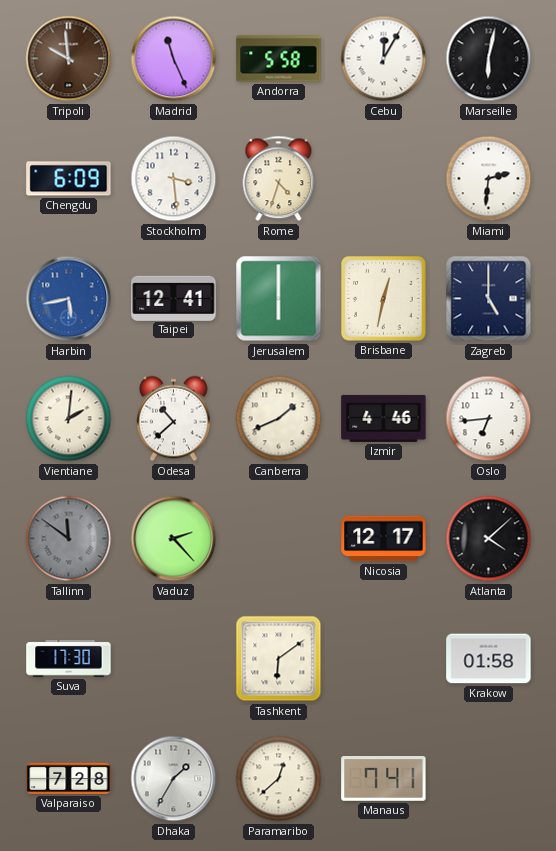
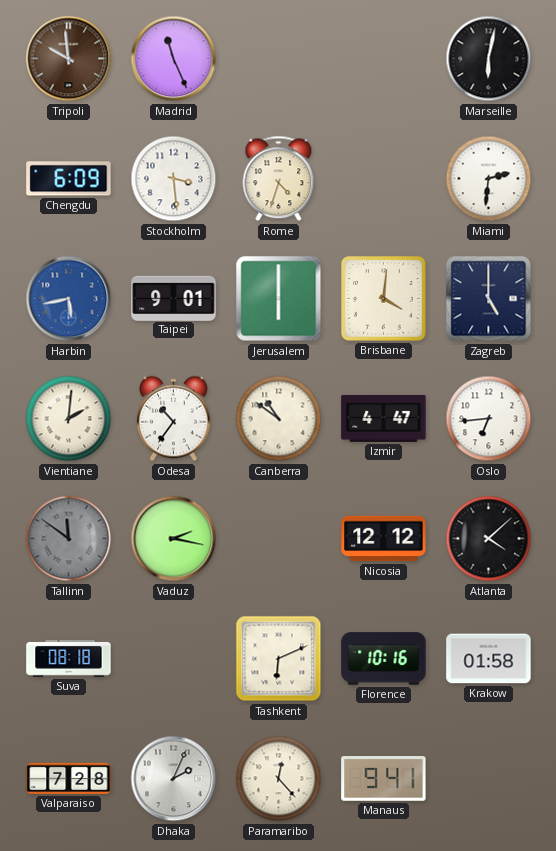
Andorra: 5:58 -> none
Cebu: 12:05 -> none
Taipei: 12:41 -> 9:01
Brisbane: 12:32 -> 4:01
Odesa: 10:38 -> 10:36
Canberra: 1:41 -> 10:51
Izmir: 4:46 -> 4:47
Vaduz: 2:23 -> 2:17
Nicosia: 12:17 -> 12:12
Suva: 17:30 -> 08:18
Tashkent: 6:09 -> 6:11
Florence: none -> 10:16
Dhaka: 1:35 -> 2:04
Paramaribo: 12:38 -> 12:23
Manaus: 7:41 -> 9:41
